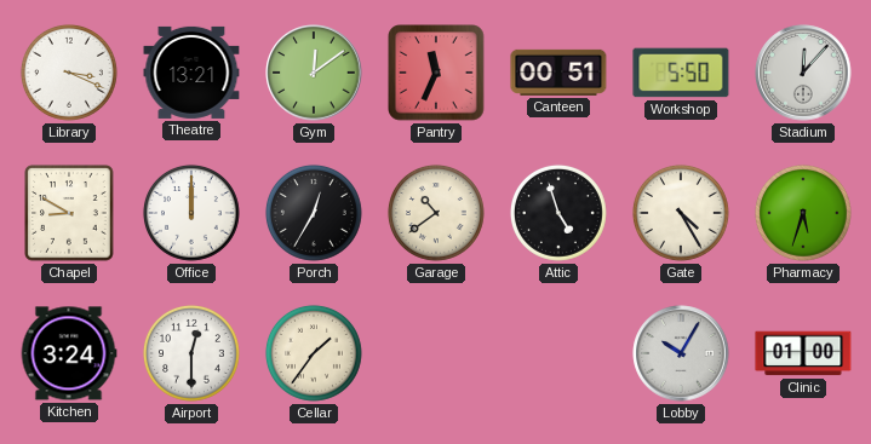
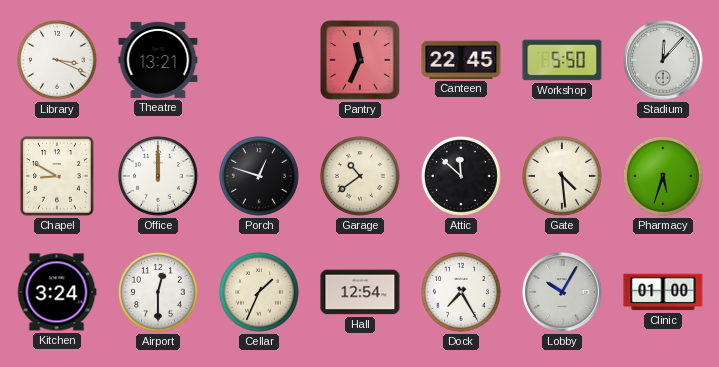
Gym: 12:09 -> none
Canteen: 00:51 -> 22:45
Porch: 12:35 -> 12:48
Attic: 4:57 -> 11:52
Gate: 4:25 -> 4:29
Cellar: 1:36 -> 1:34
Hall: none -> 12:54
Dock: none -> 7:25
